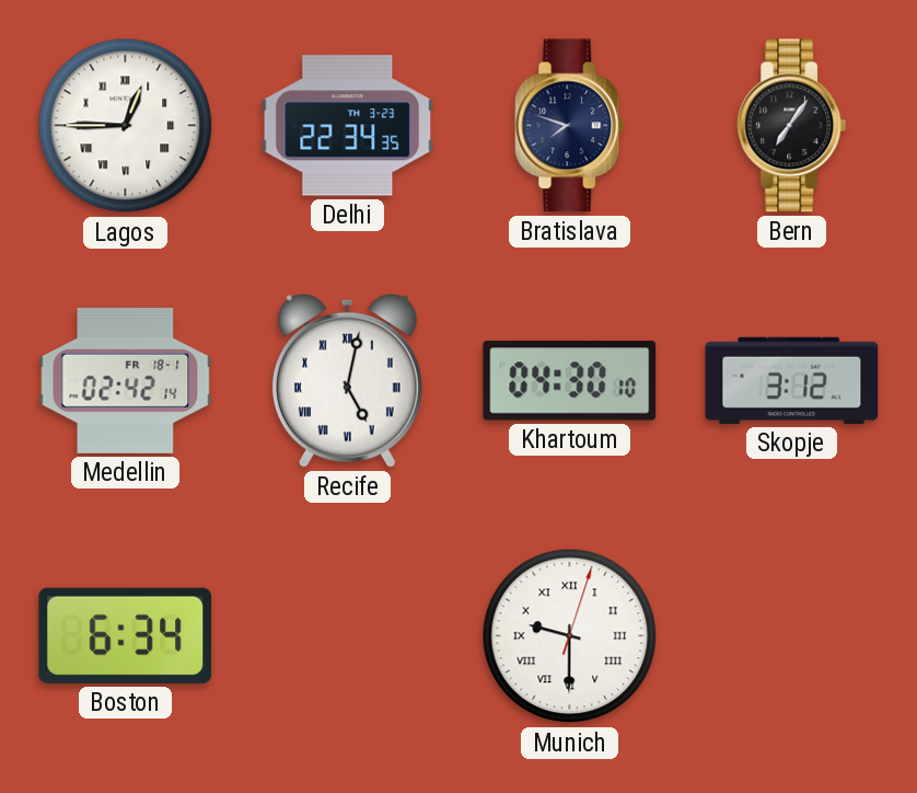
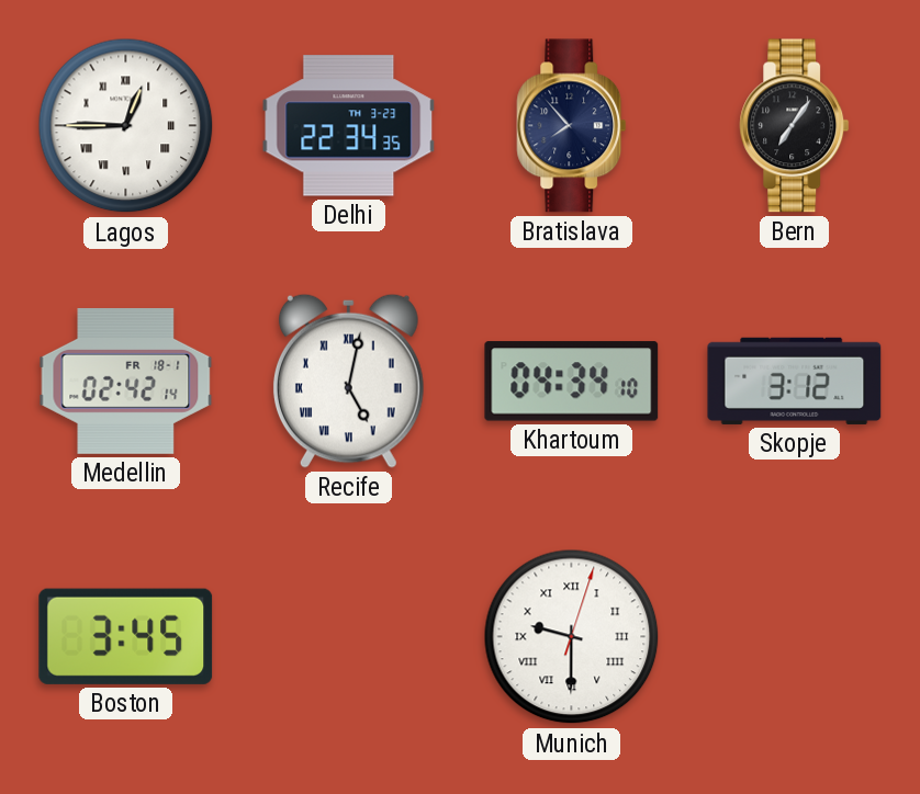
Bratislava: 7:48 -> 7:53
Khartoum: 04:30 -> 04:34
Boston: 6:34 -> 3:45
